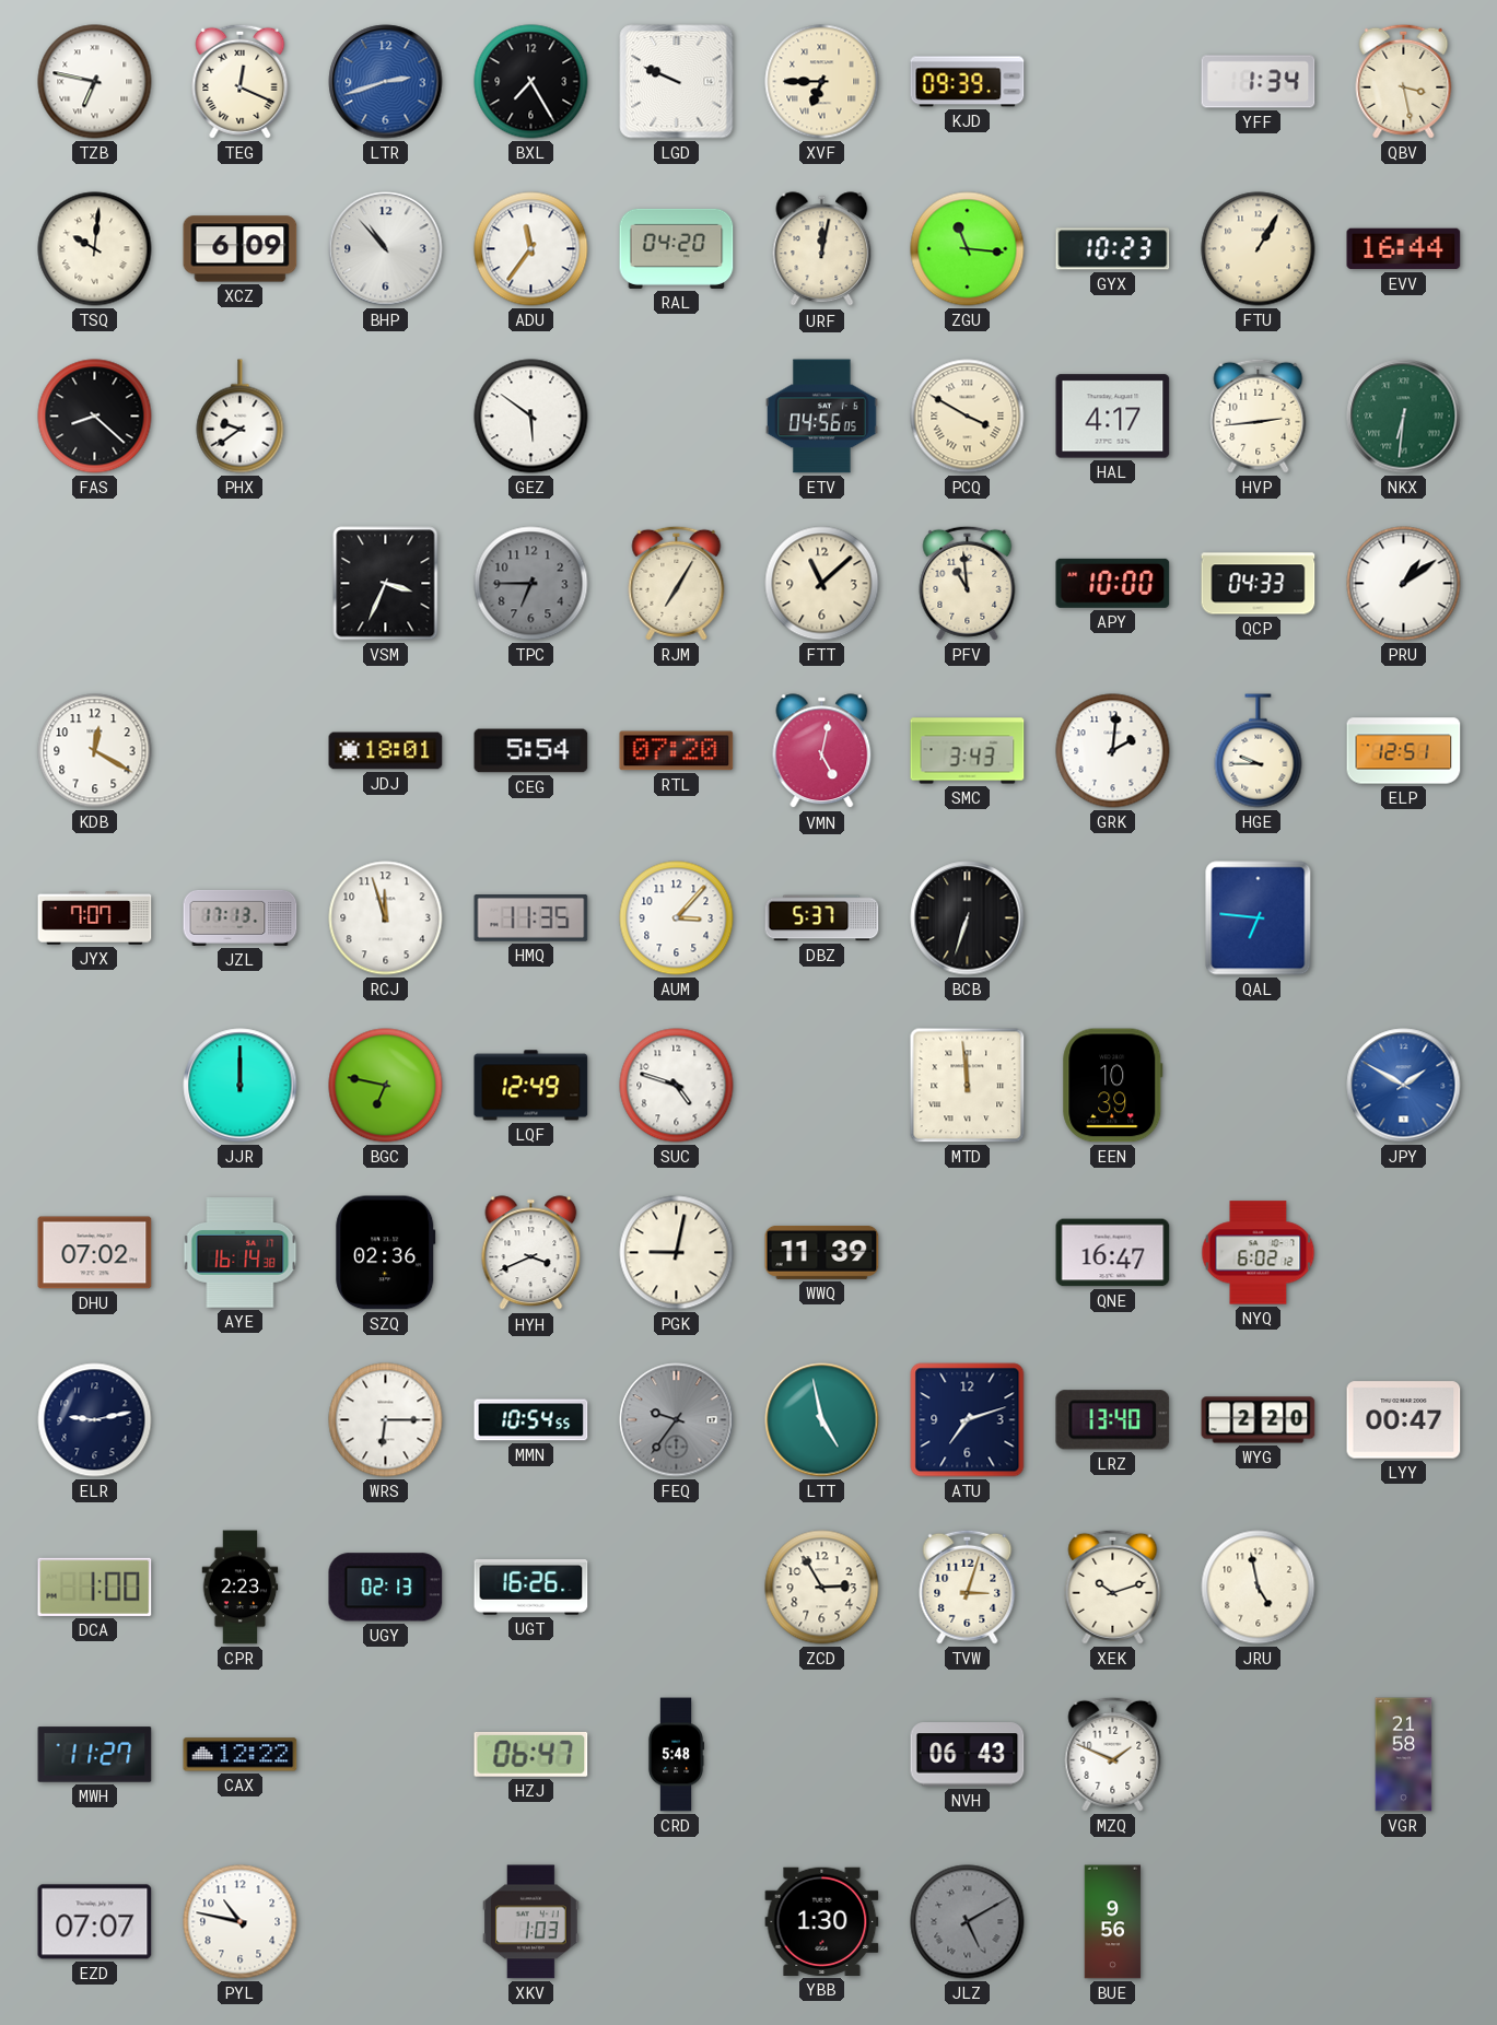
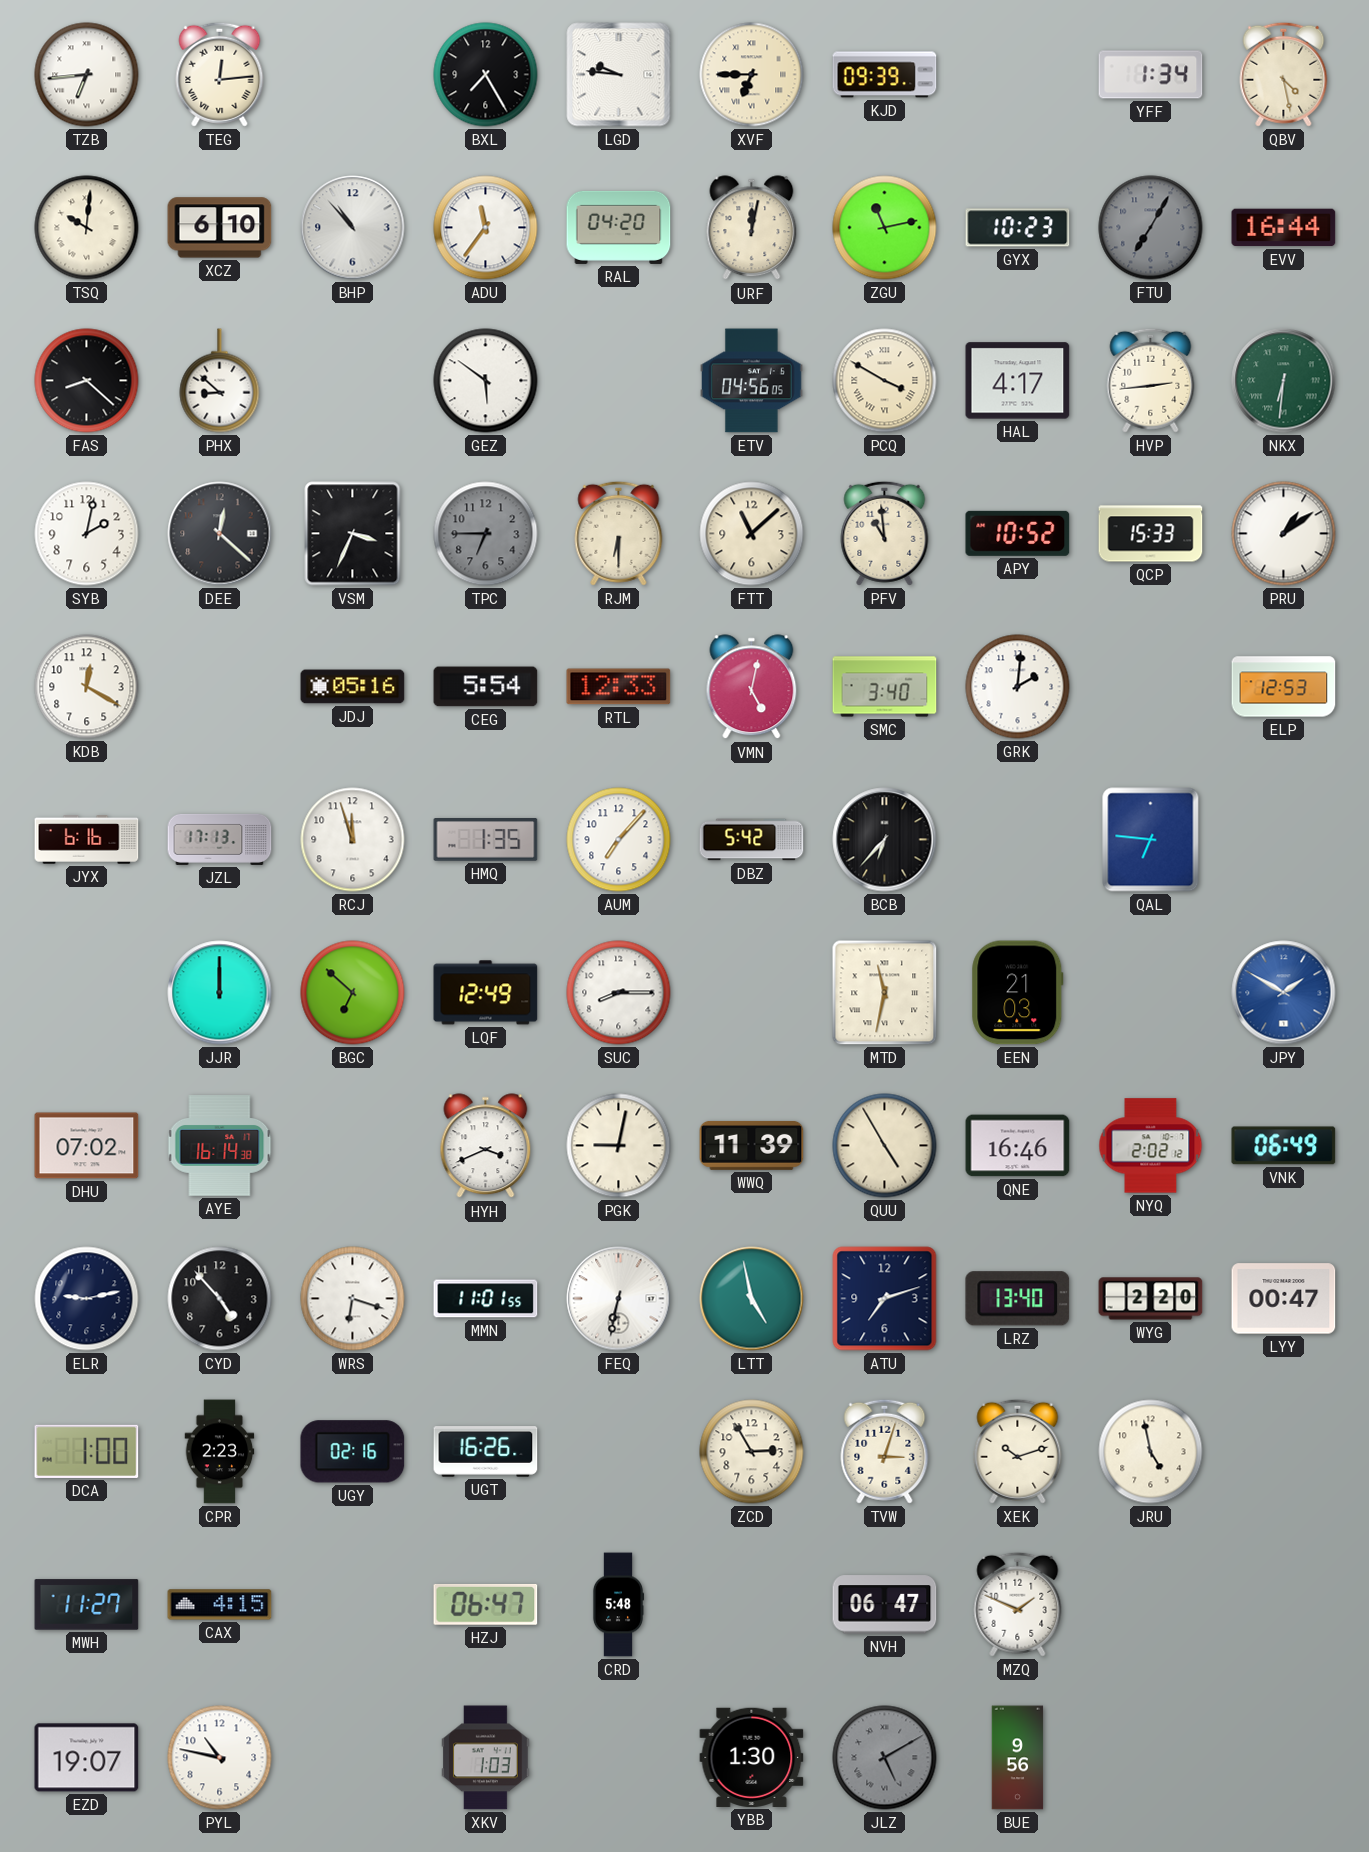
TZB: 6:47 -> 6:44
TEG: 12:19 -> 12:14
LTR: 2:42 -> none
LGD: 9:49 -> 9:46
QBV: 3:28 -> 4:28
XCZ: 6:09 -> 6:10
ZGU: 11:16 -> 11:13
FTU: 1:05 -> 7:05
FTU dial: cream -> grey
PHX: 9:39 -> 8:52
SYB: none -> 2:02
DEE: none -> 12:22
RJM: 7:05 -> 6:30
APY: 10:00 -> 10:52
QCP: 04:33 -> 15:33
JDJ: 18:01 -> 05:16
RTL: 07:20 -> 12:33
SMC: 3:43 -> 3:40
HGE: 9:45 -> none
ELP: 12:51 -> 12:53
JYX: 7:07 -> 6:16
HMQ: 11:35 -> 1:35
AUM: 3:07 -> 7:07
DBZ: 5:37 -> 5:42
BCB: 6:33 -> 6:37
BGC: 6:47 -> 6:52
SUC: 4:48 -> 8:15
MTD: 11:59 -> 11:32
EEN: 10:39 -> 21:03
SZQ: 02:36 -> none
QUU: none -> 4:55
QNE: 16:47 -> 16:46
NYQ: 6:02 -> 2:02
VNK: none -> 06:49
CYD: none -> 4:53
WRS: 6:15 -> 6:18
MMN: 10:54 -> 11:01
FEQ: 9:36 -> 6:32
FEQ dial: grey -> white
UGY: 02:13 -> 02:16
CAX: 12:22 -> 4:15
NVH: 06:43 -> 06:47
VGR: 21:58 -> none
EZD: 07:07 -> 19:07
